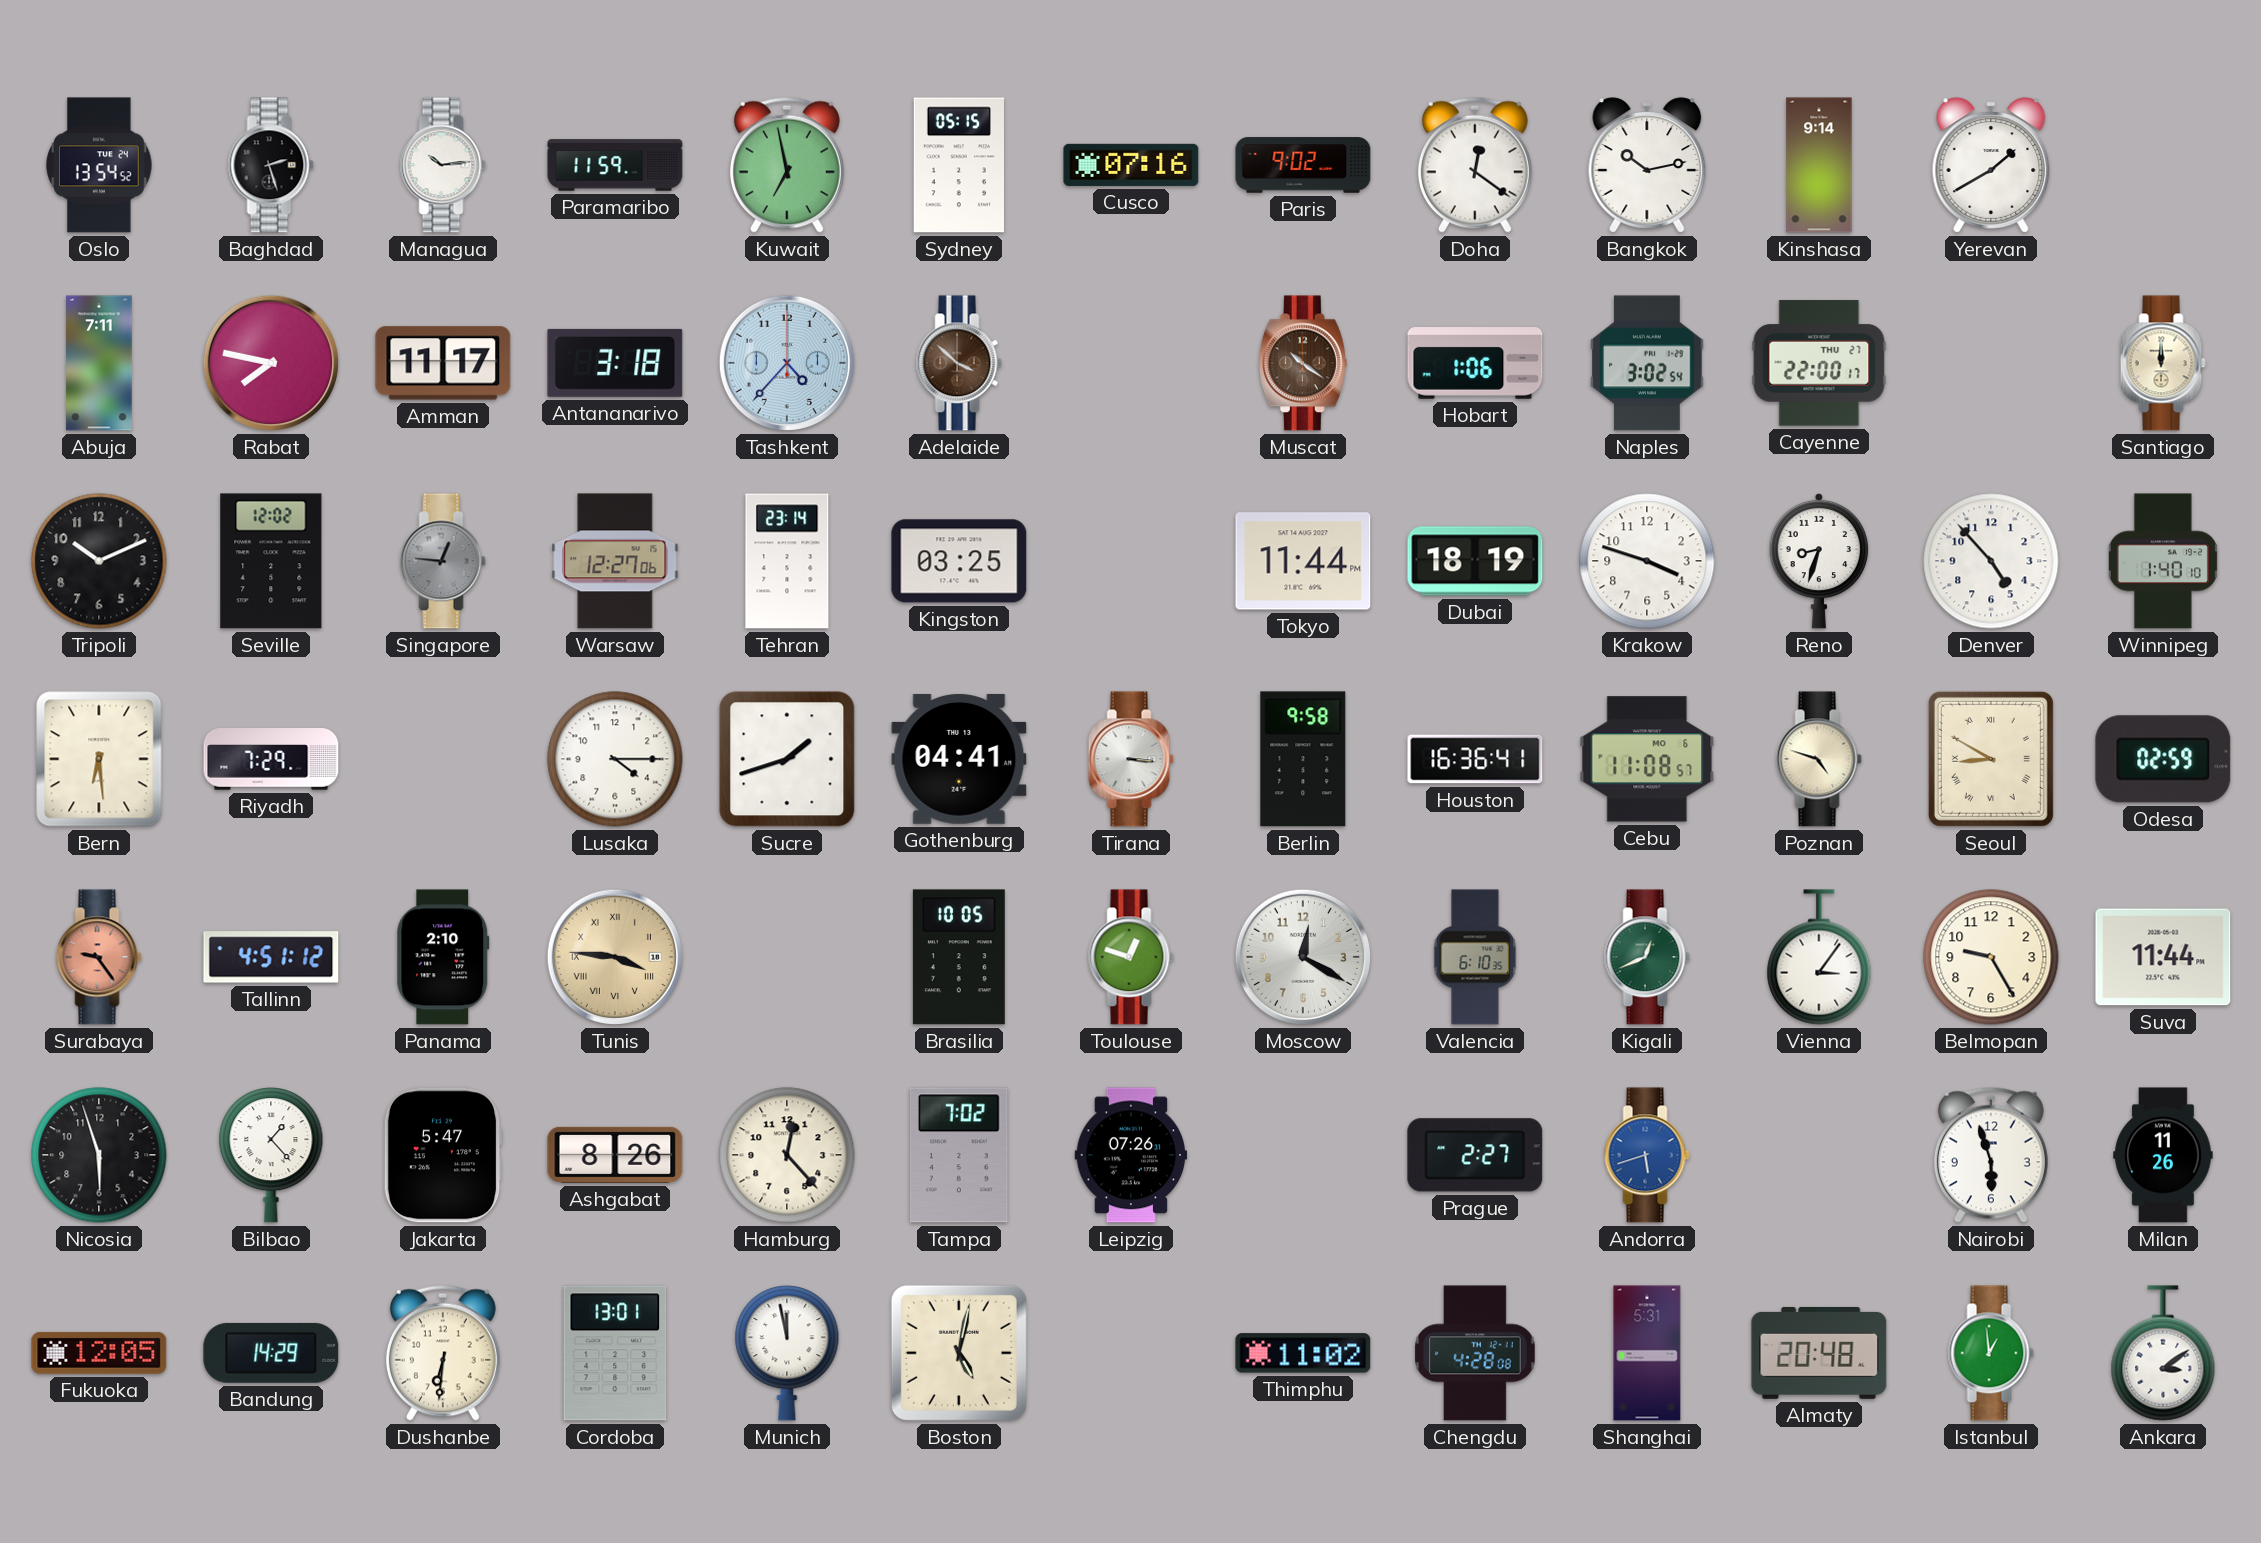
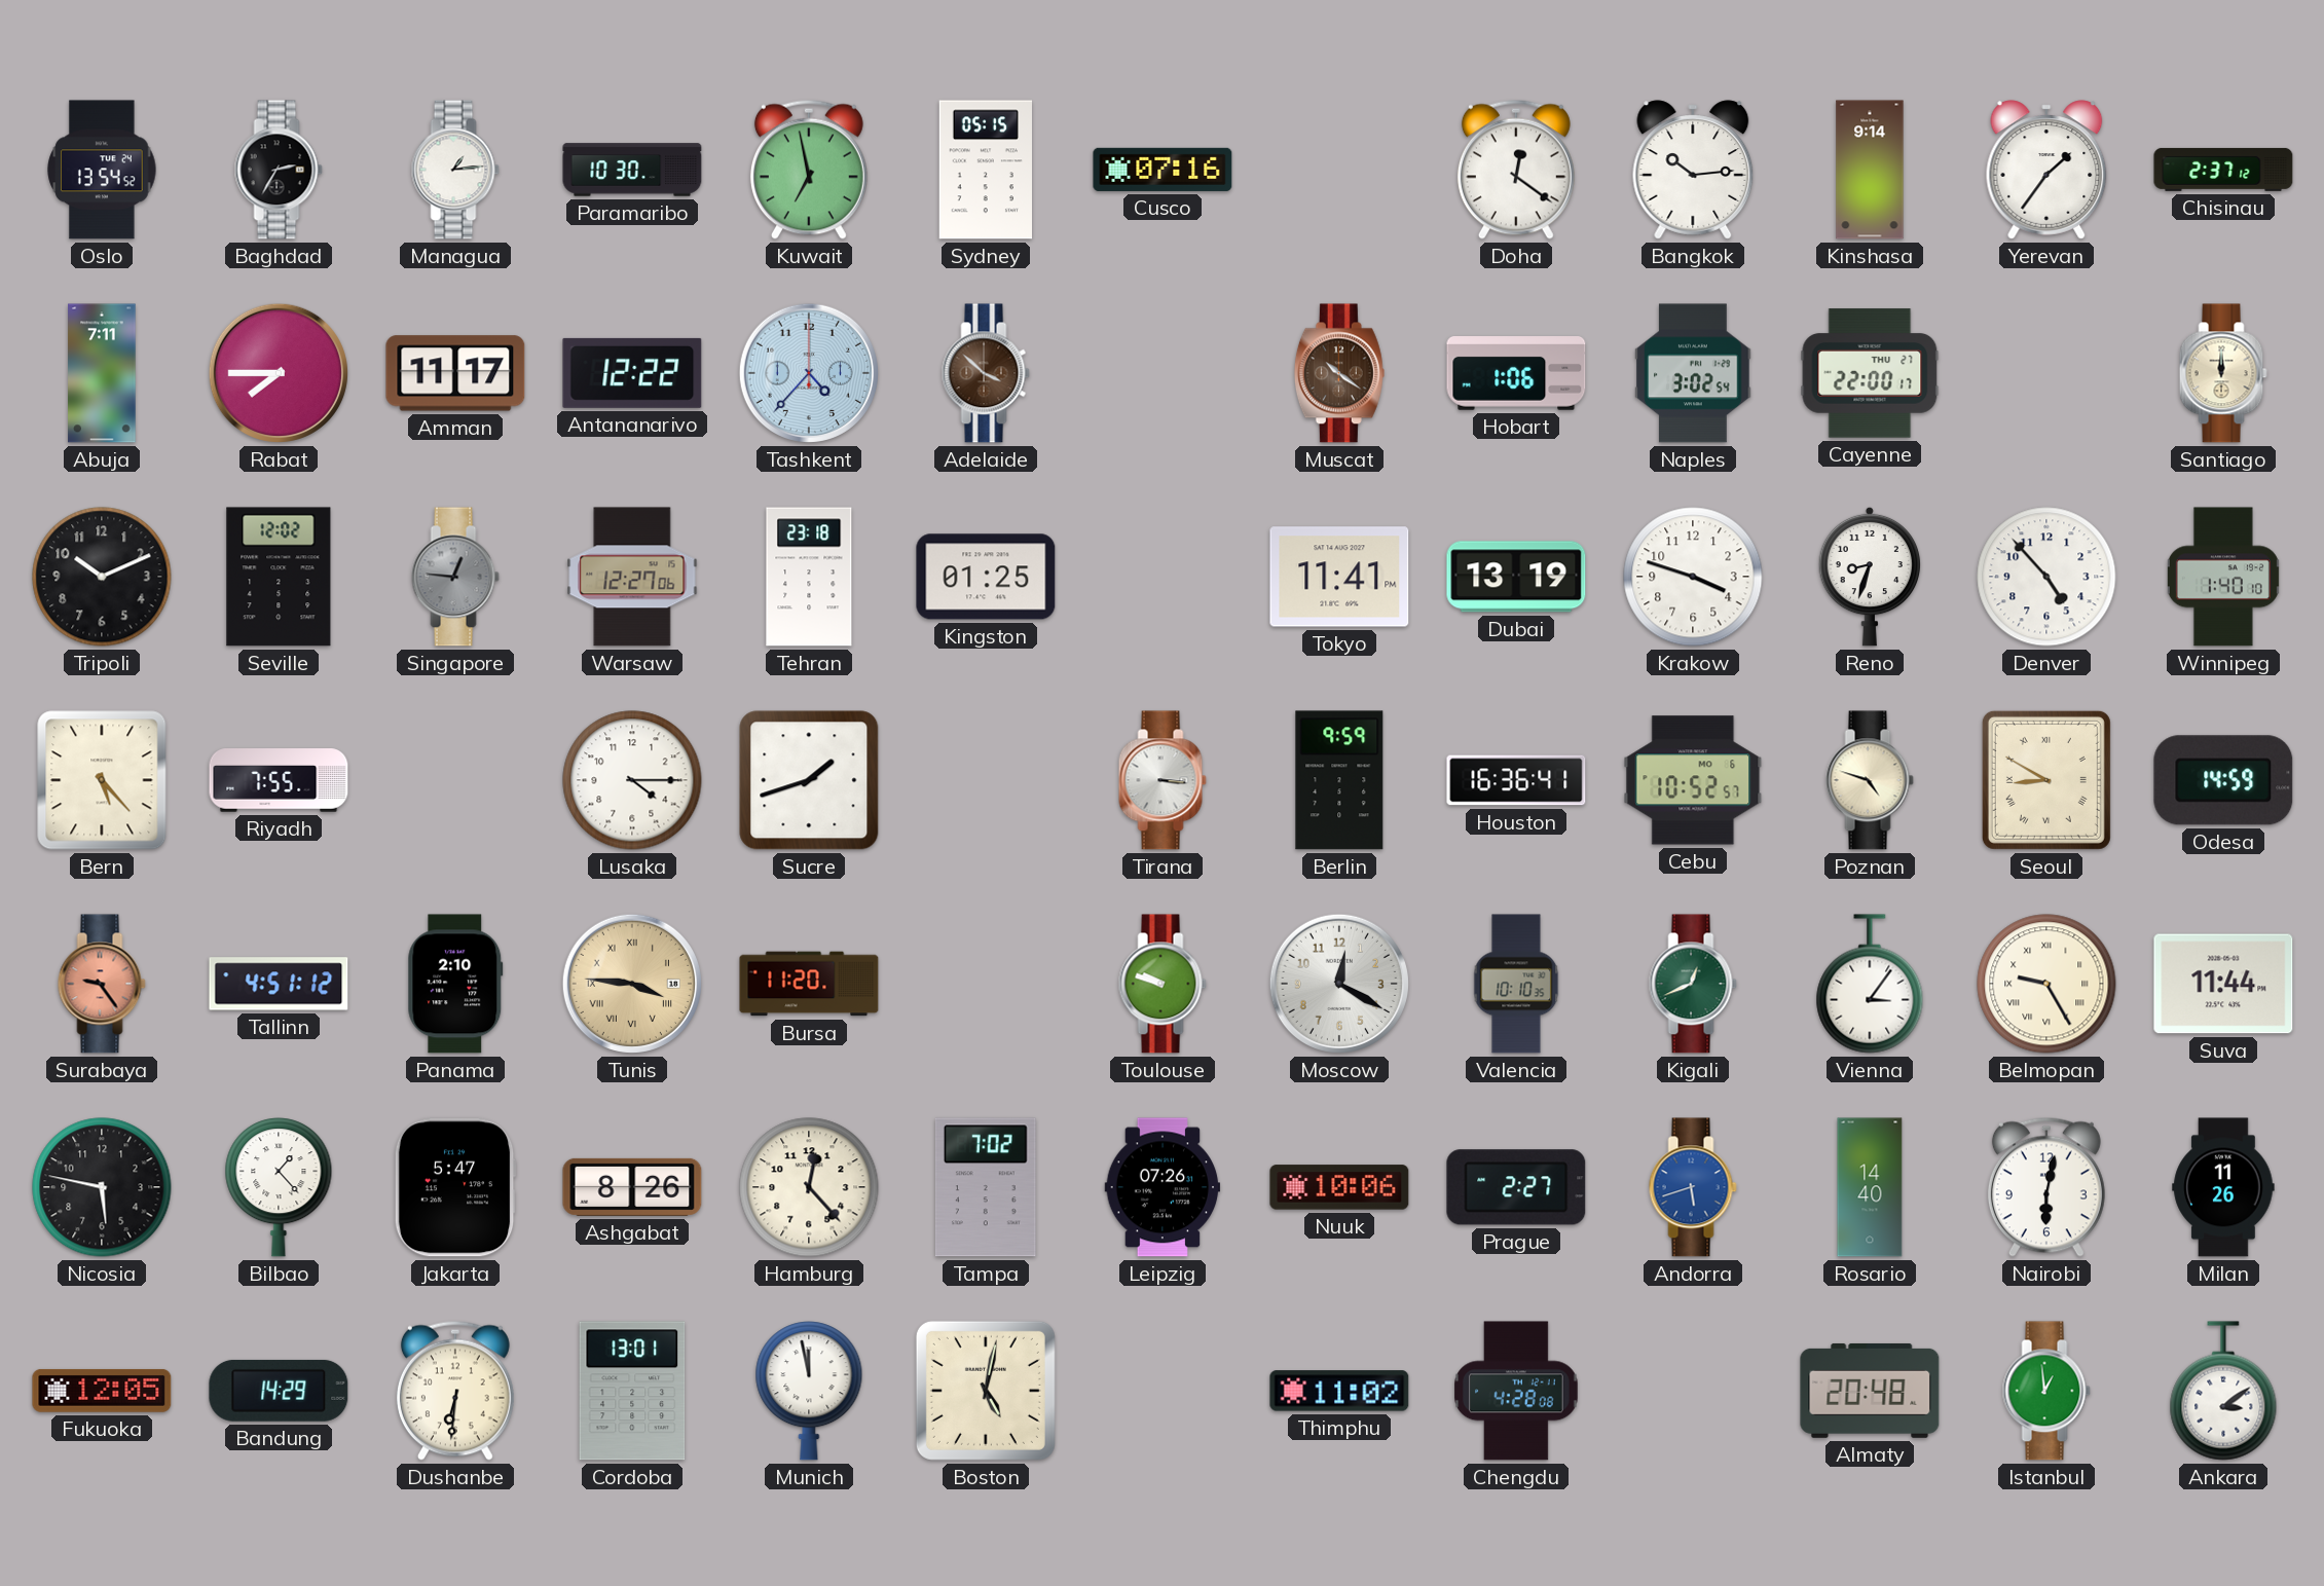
Baghdad: 2:27 -> 2:35
Managua: 10:14 -> 1:14
Paramaribo: 11:59 -> 10:30
Paris: 9:02 -> none
Bangkok: 10:13 -> 10:14
Yerevan: 1:40 -> 1:36
Chisinau: none -> 2:37
Rabat: 7:47 -> 7:45
Antananarivo: 3:18 -> 12:22
Tehran: 23:14 -> 23:18
Kingston: 03:25 -> 01:25
Tokyo: 11:44 -> 11:41
Dubai: 18:19 -> 13:19
Bern: 6:29 -> 5:23
Riyadh: 7:29 -> 7:55
Gothenburg: 04:41 -> none
Berlin: 9:58 -> 9:59
Cebu: 11:08 -> 10:52
Odesa: 02:59 -> 14:59
Bursa: none -> 11:20
Brasilia: 10:05 -> none
Toulouse: 12:48 -> 9:48
Valencia: 6:10 -> 10:10
Belmopan numerals: Arabic -> Roman
Nicosia: 5:57 -> 5:47
Nuuk: none -> 10:06
Rosario: none -> 14:40
Nairobi: 5:57 -> 6:02
Shanghai: 5:31 -> none
